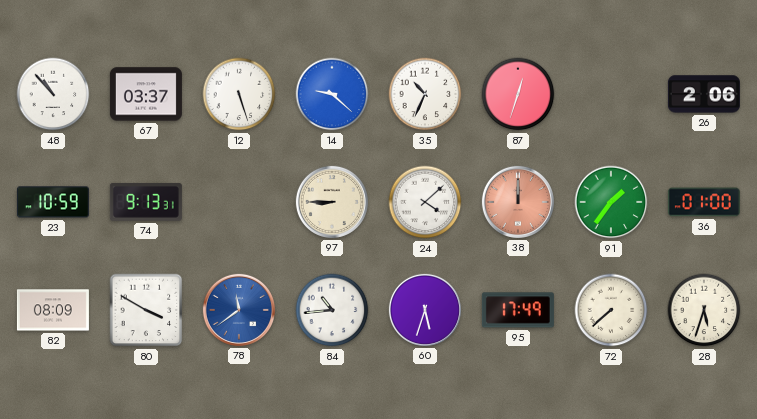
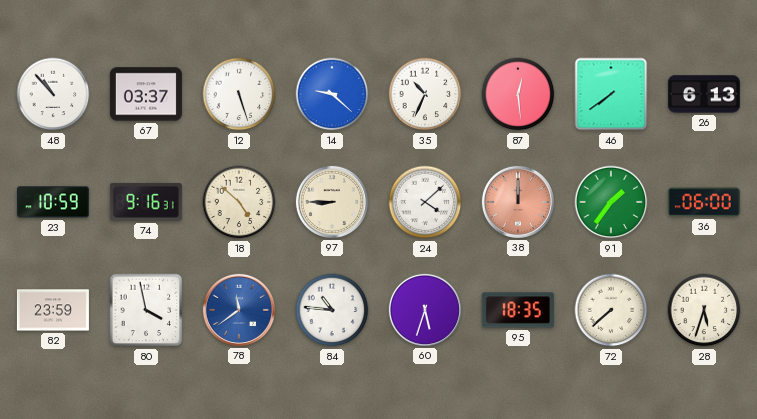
87: 12:33 -> 12:29
46: none -> 7:39
26: 2:06 -> 6:13
74: 9:13 -> 9:16
18: none -> 4:52
36: 01:00 -> 06:00
82: 08:09 -> 23:59
80: 3:50 -> 3:58
84: 10:44 -> 10:46
95: 17:49 -> 18:35
